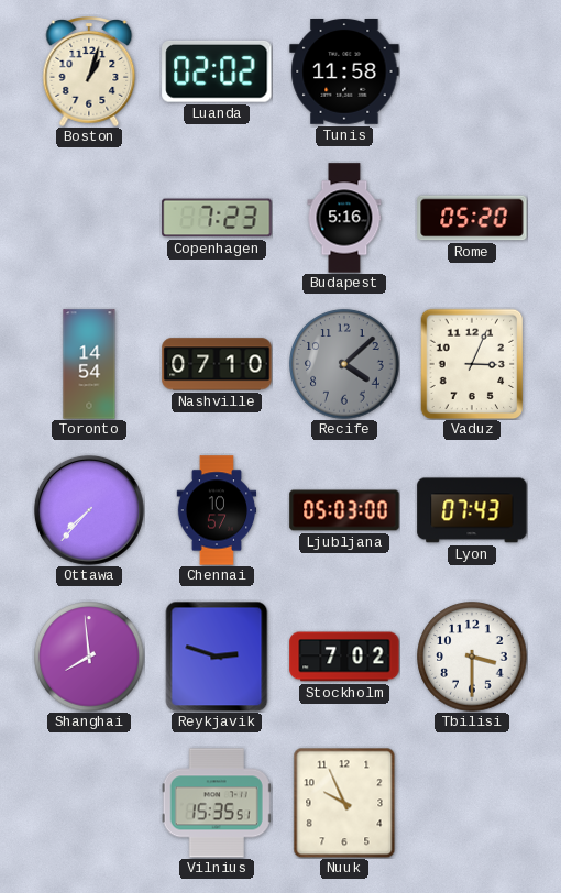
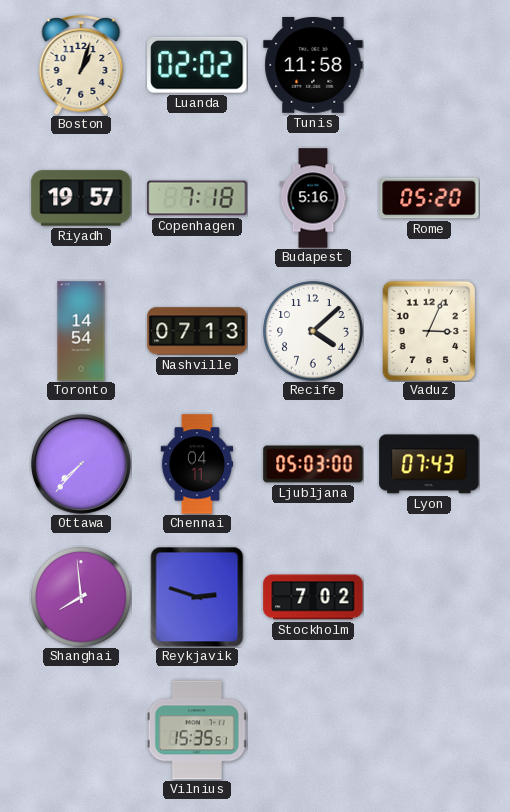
Riyadh: none -> 19:57
Copenhagen: 7:23 -> 7:18
Nashville: 07:10 -> 07:13
Recife dial: grey -> white
Chennai: 10:57 -> 04:11
Tbilisi: 3:30 -> none
Nuuk: 9:56 -> none
